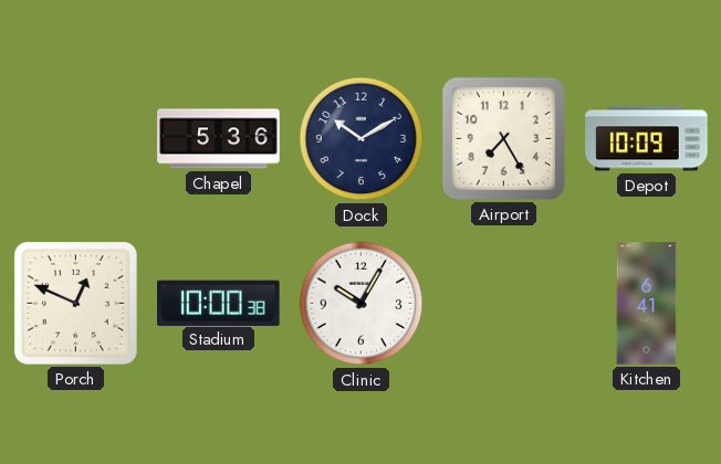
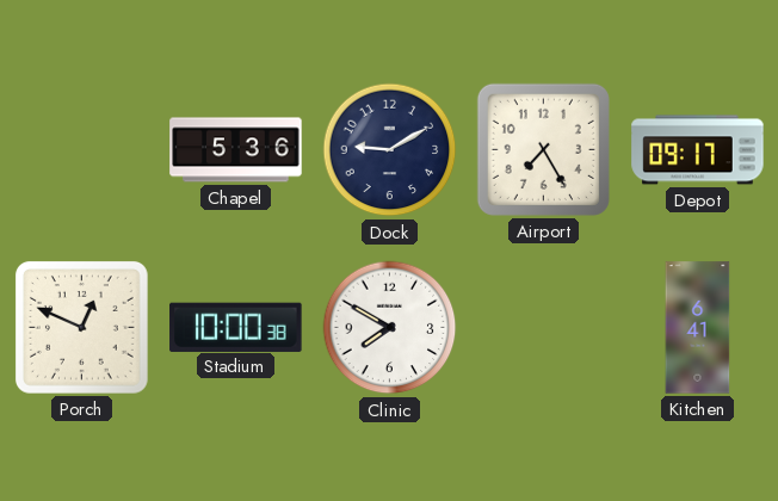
Dock: 10:10 -> 9:10
Depot: 10:09 -> 09:17
Clinic: 10:05 -> 7:50
